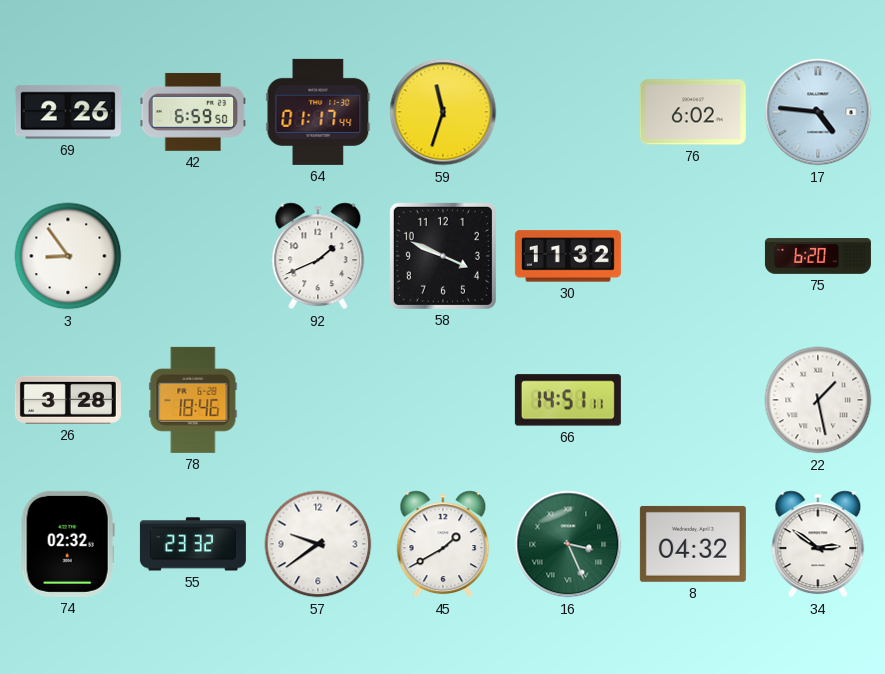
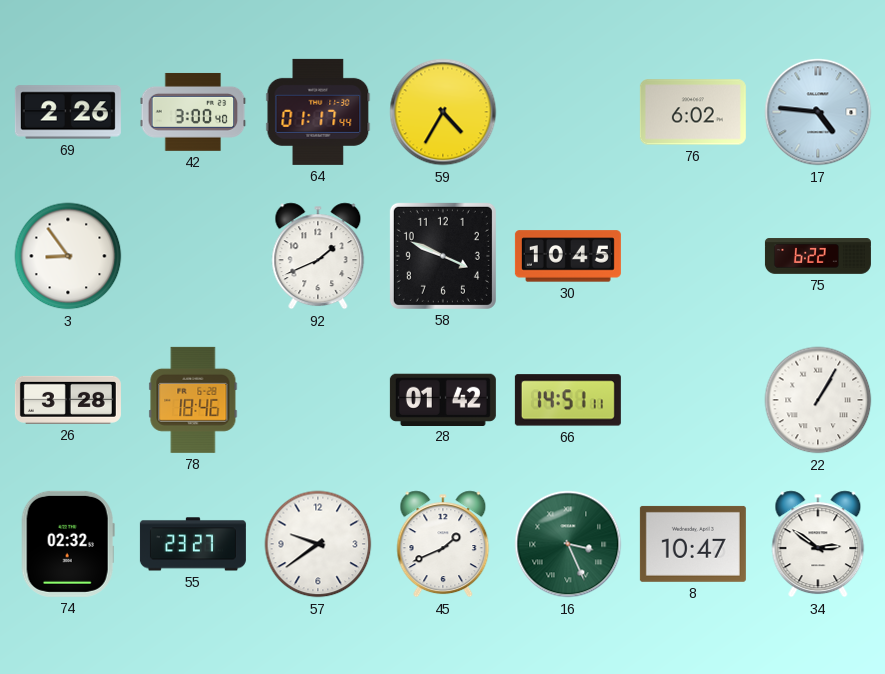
42: 6:59 -> 3:00
59: 11:33 -> 4:35
30: 11:32 -> 10:45
75: 6:20 -> 6:22
28: none -> 01:42
22: 1:28 -> 1:05
55: 23:32 -> 23:27
45: 1:40 -> 1:41
8: 04:32 -> 10:47
